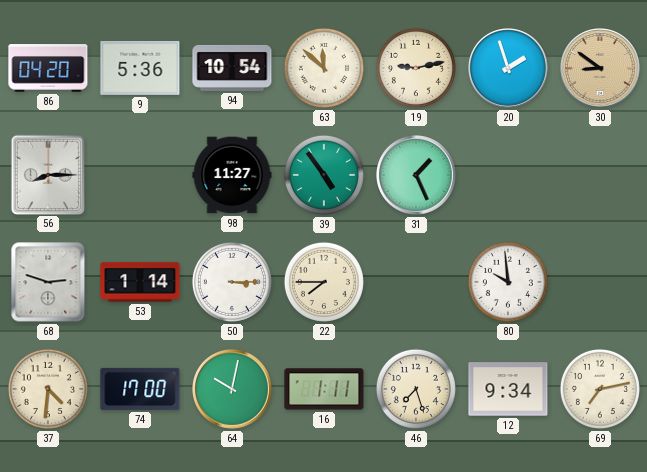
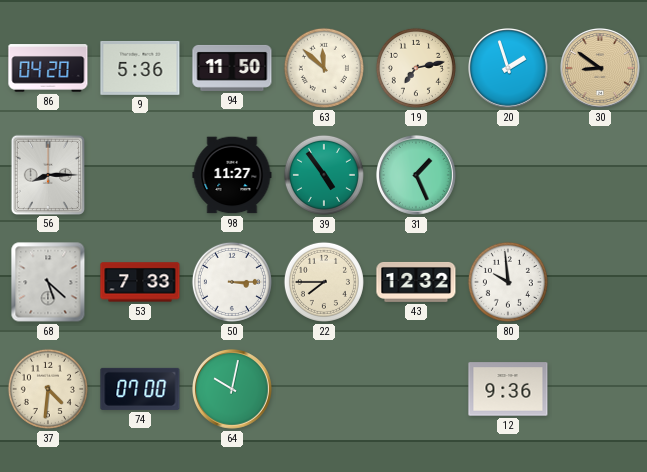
94: 10:54 -> 11:50
19: 9:13 -> 7:13
68: 2:48 -> 5:22
53: 1:14 -> 7:33
43: none -> 12:32
74: 17:00 -> 07:00
16: 1:11 -> none
46: 7:27 -> none
12: 9:34 -> 9:36
69: 7:13 -> none
